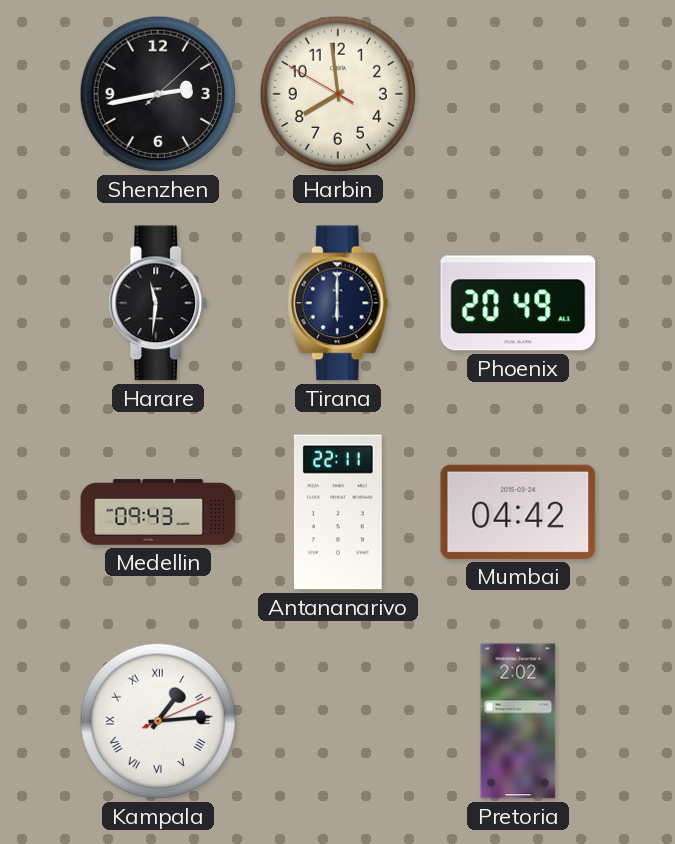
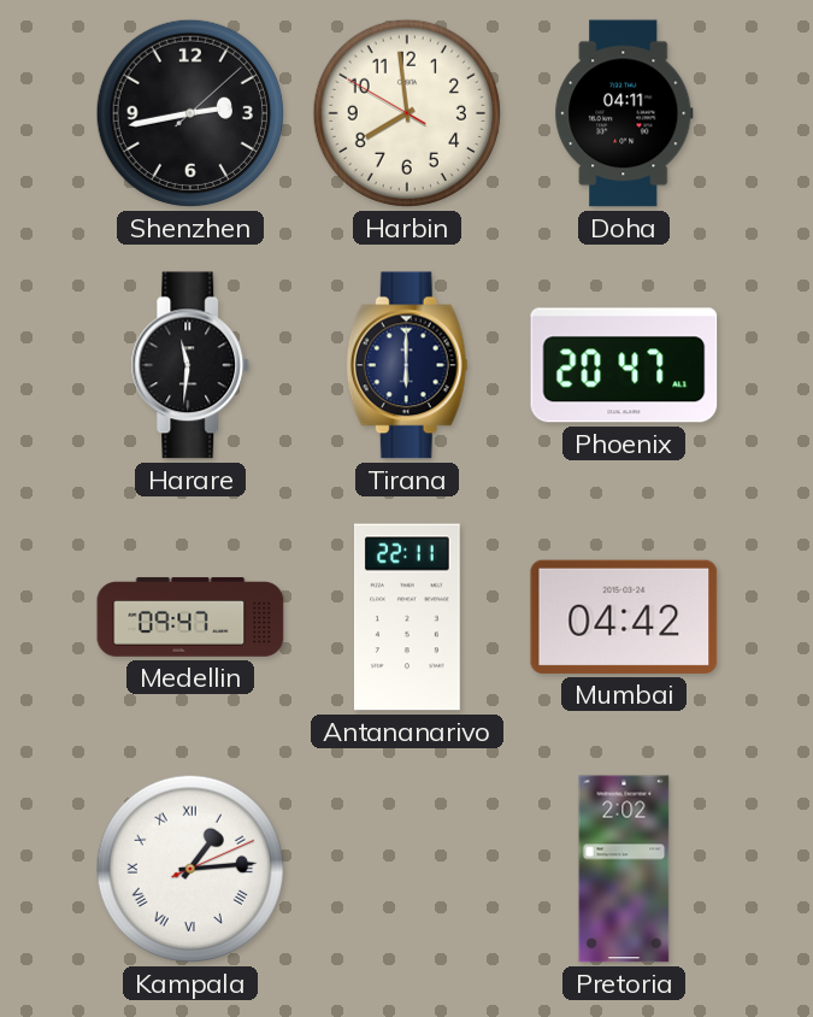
Doha: none -> 04:11
Phoenix: 20:49 -> 20:47
Medellin: 09:43 -> 09:47
